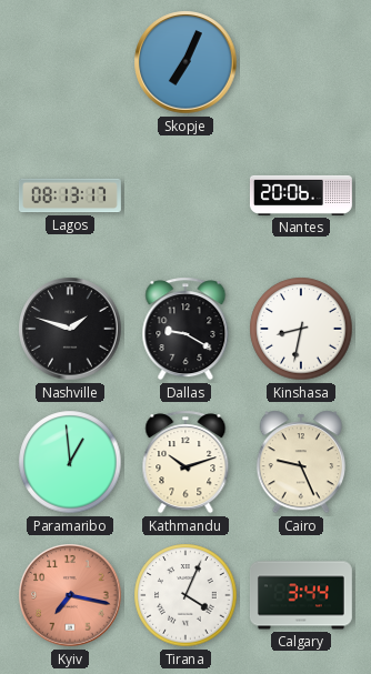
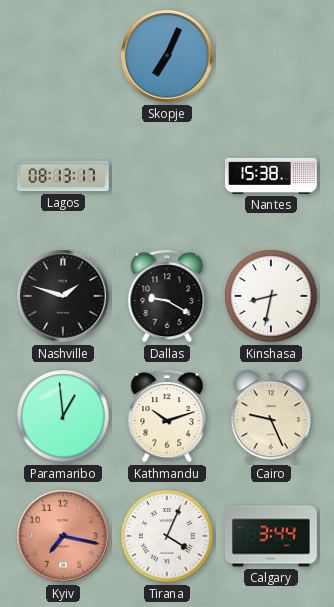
Nantes: 20:06 -> 15:38
